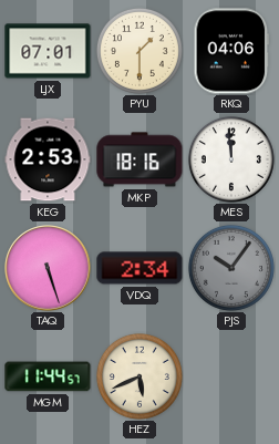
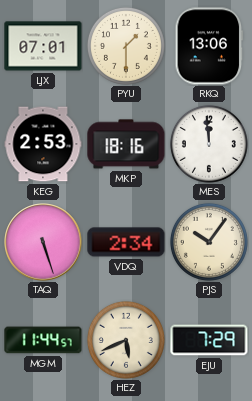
RKQ: 04:06 -> 13:06
PJS dial: grey -> cream
EJU: none -> 7:29
